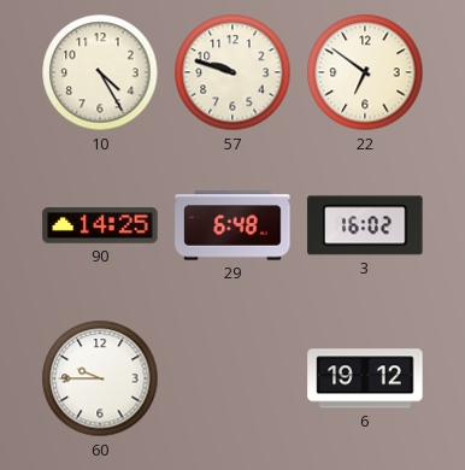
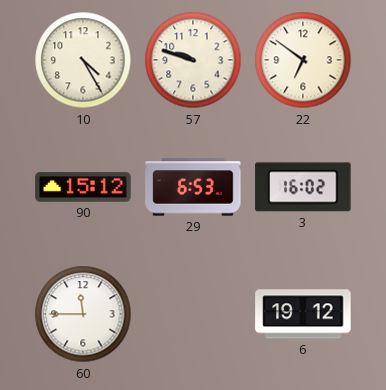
90: 14:25 -> 15:12
29: 6:48 -> 6:53
60: 9:45 -> 11:45
